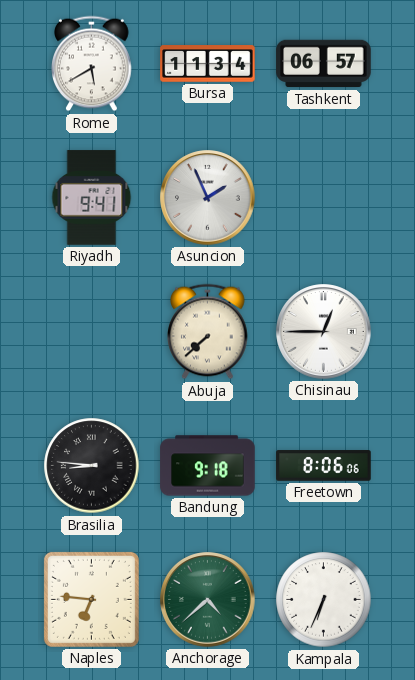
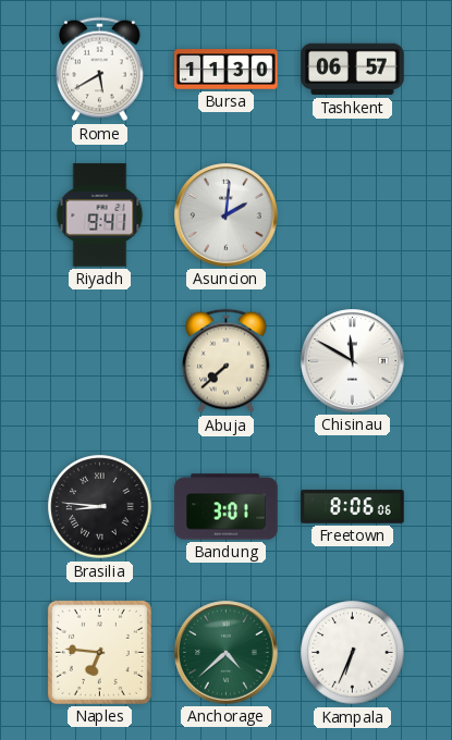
Bursa: 11:34 -> 11:30
Asuncion: 1:56 -> 2:01
Chisinau: 12:45 -> 11:50
Bandung: 9:18 -> 3:01
